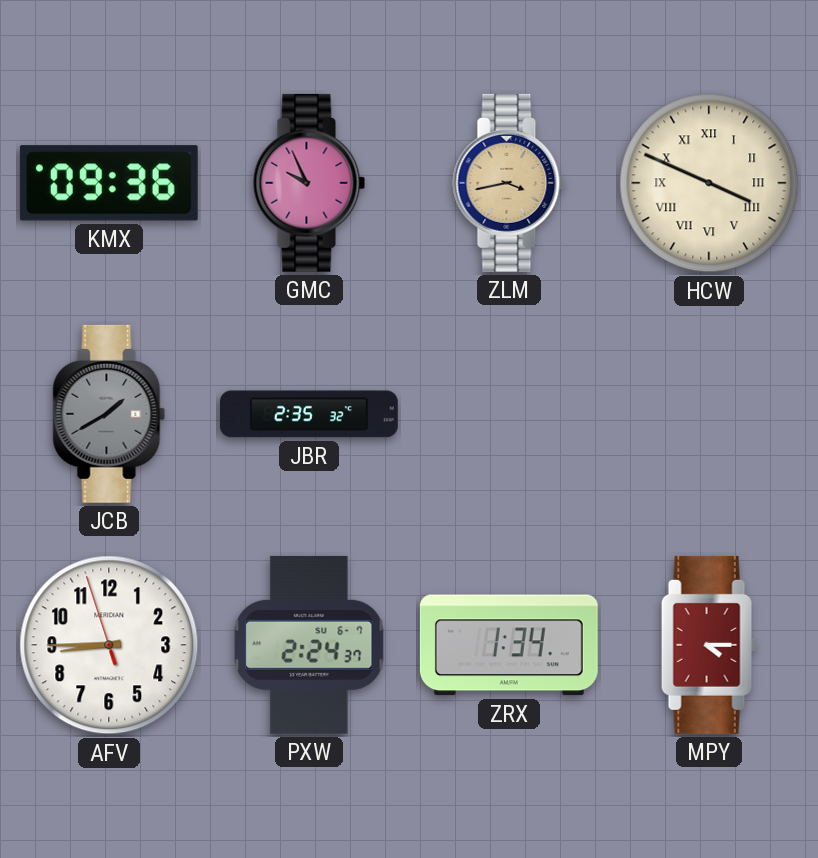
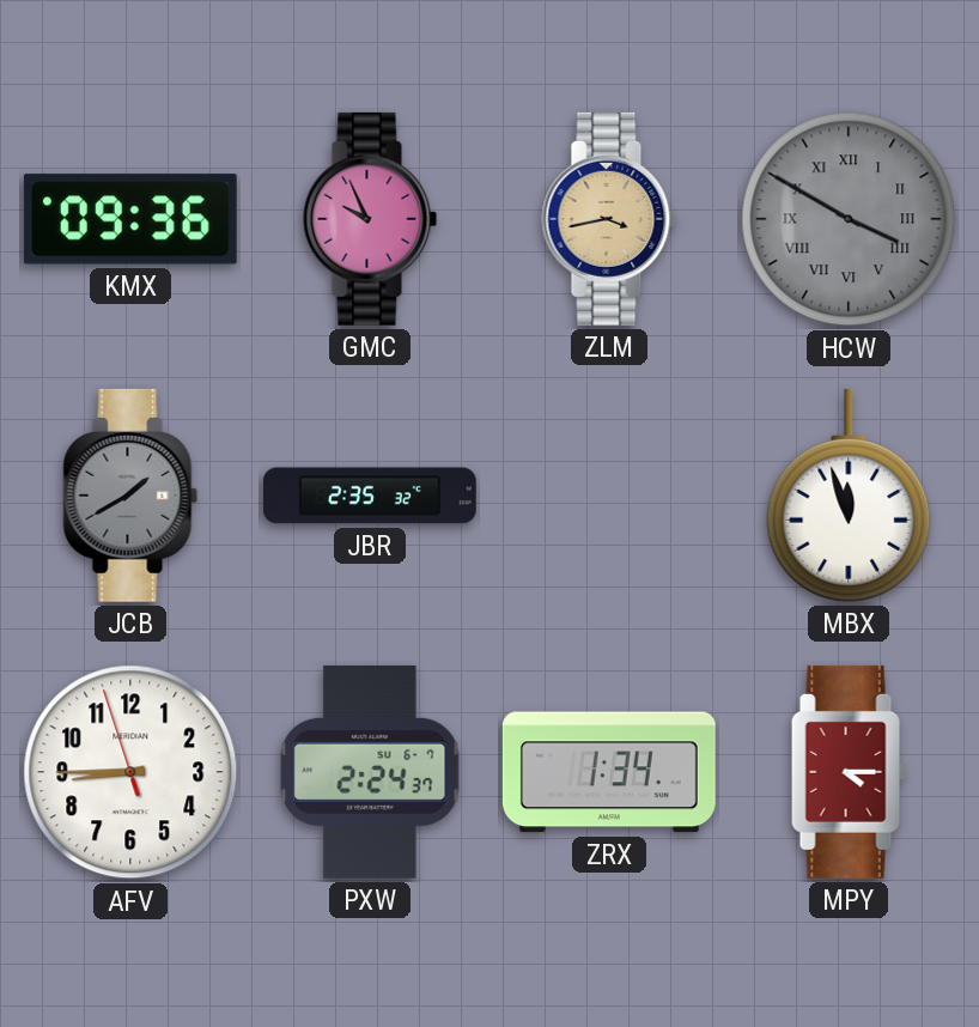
HCW: 3:49 -> 3:50
HCW dial: cream -> grey
MBX: none -> 11:57
